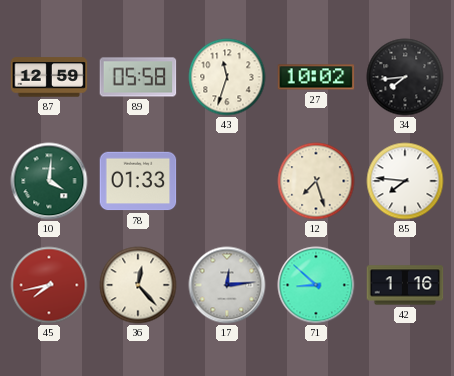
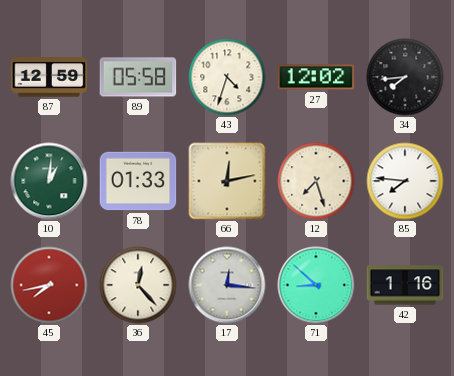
43: 11:33 -> 4:33
27: 10:02 -> 12:02
10: 4:01 -> 1:01
66: none -> 12:13
17: 12:14 -> 12:16
